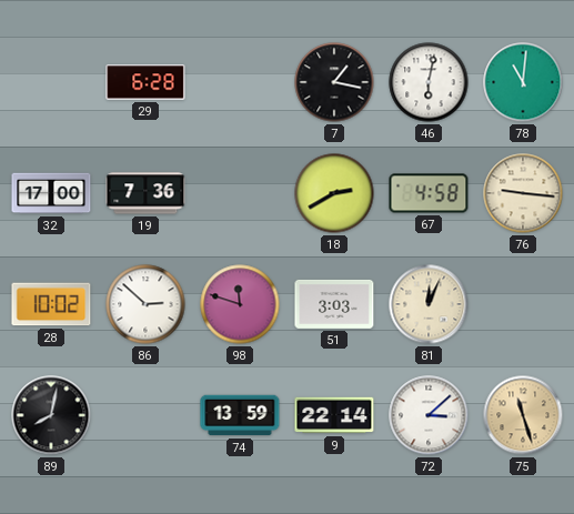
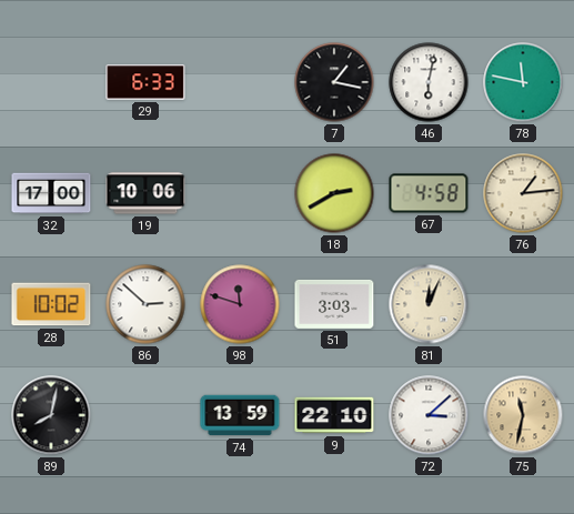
29: 6:28 -> 6:33
78: 11:01 -> 11:47
19: 7:36 -> 10:06
76: 9:16 -> 1:14
9: 22:14 -> 22:10
75: 11:27 -> 11:32
